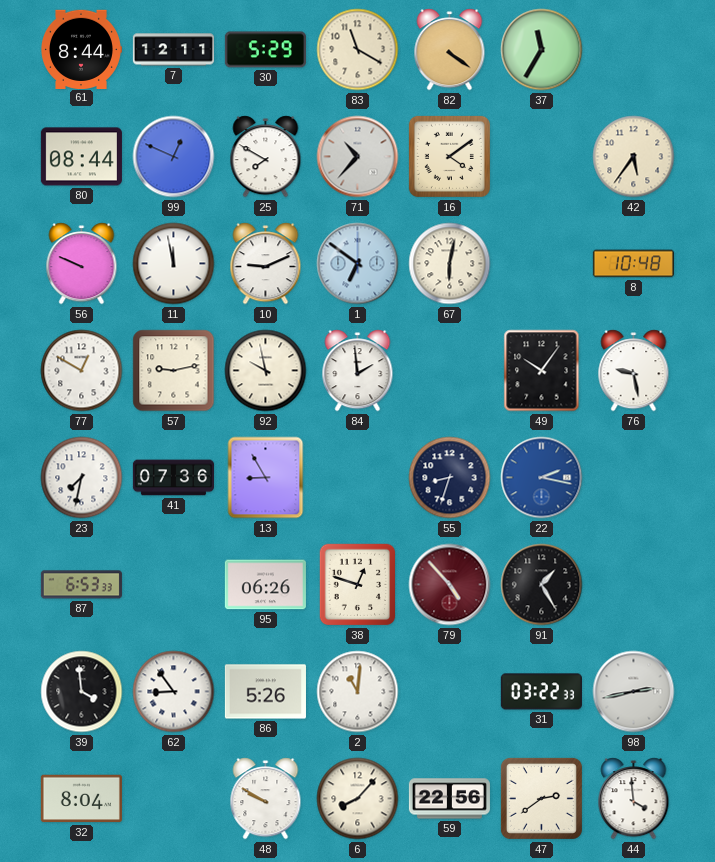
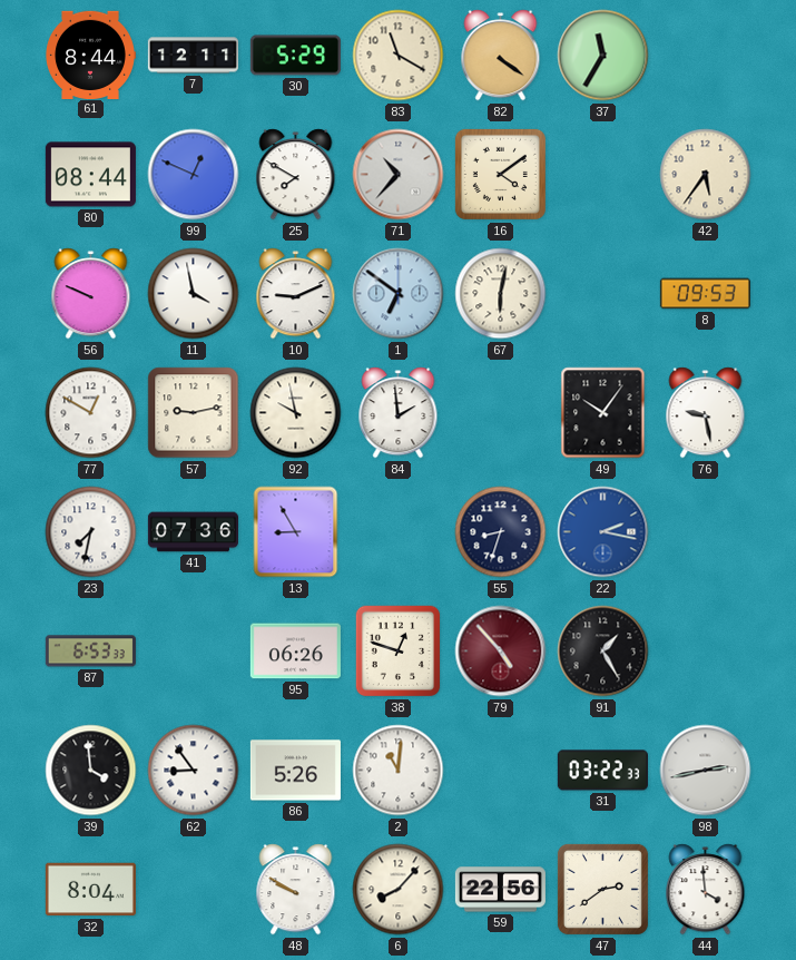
11: 11:58 -> 3:58
8: 10:48 -> 09:53
